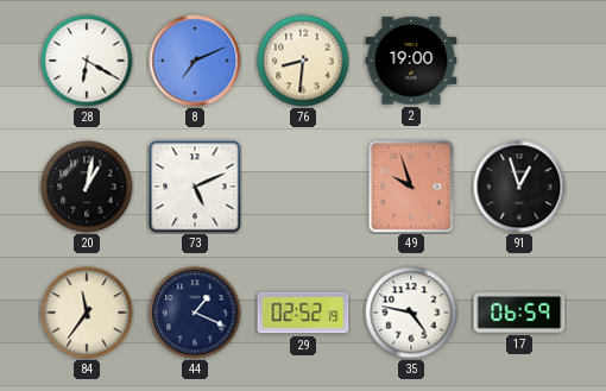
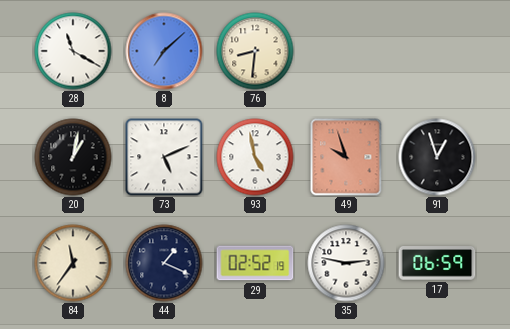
28: 6:20 -> 11:20
8: 7:11 -> 7:08
2: 19:00 -> none
93: none -> 4:58
35: 4:47 -> 2:47
